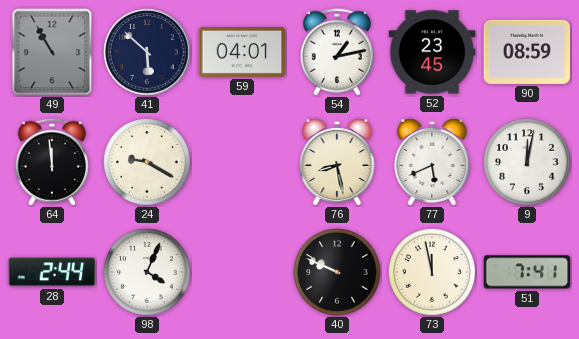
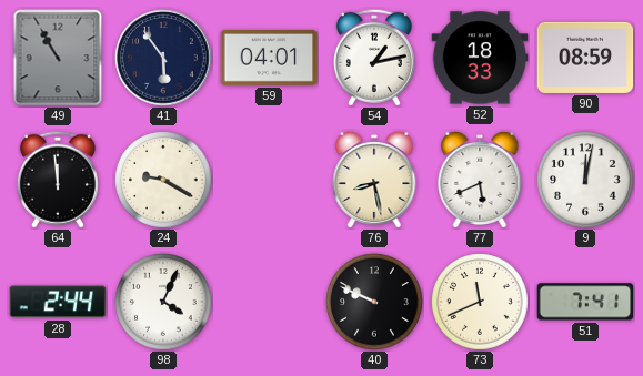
41: 5:52 -> 5:54
52: 23:45 -> 18:33
73: 11:58 -> 11:41
